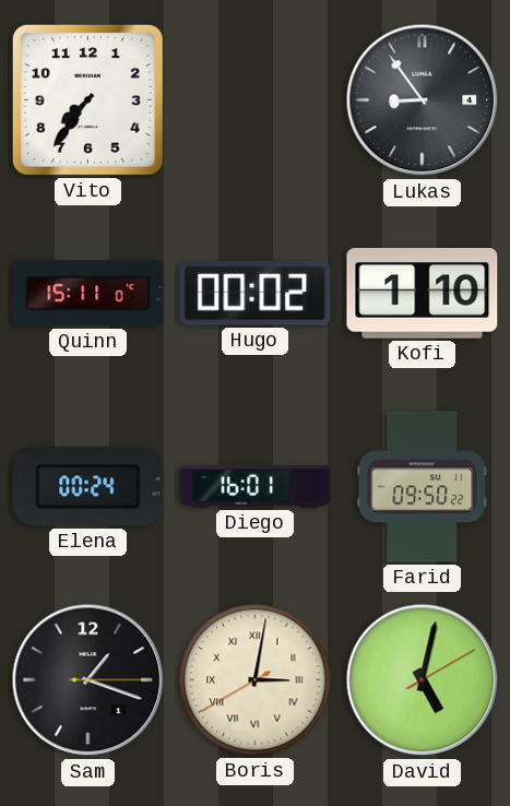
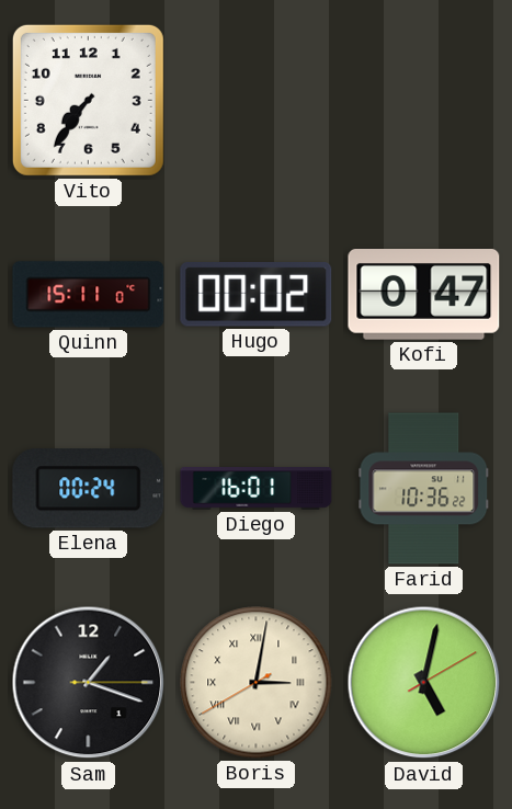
Lukas: 8:54 -> none
Kofi: 1:10 -> 0:47
Farid: 09:50 -> 10:36
